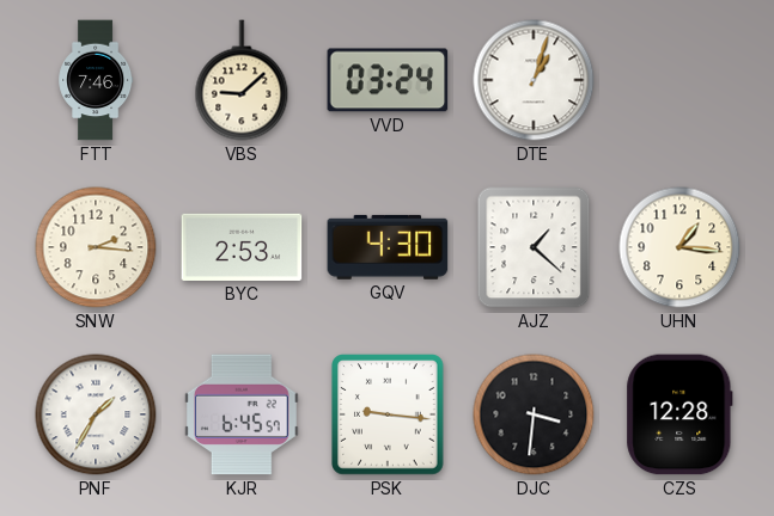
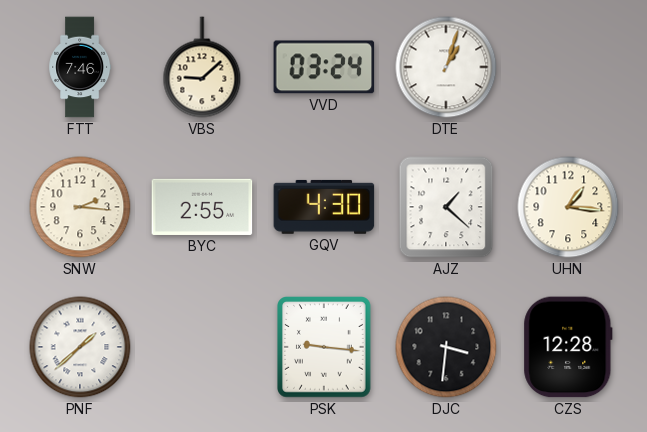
BYC: 2:53 -> 2:55
PNF: 1:35 -> 1:38
KJR: 6:45 -> none
